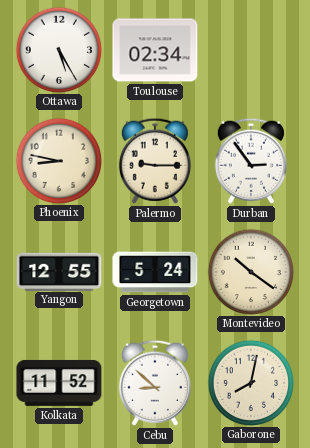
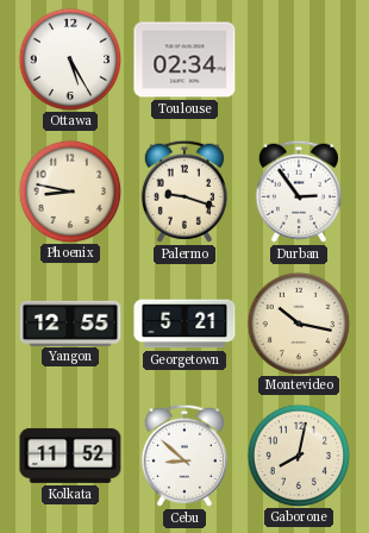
Palermo: 9:15 -> 9:18
Georgetown: 5:24 -> 5:21
Montevideo: 10:21 -> 10:17
